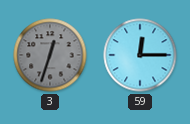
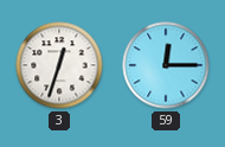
3 dial: grey -> white
